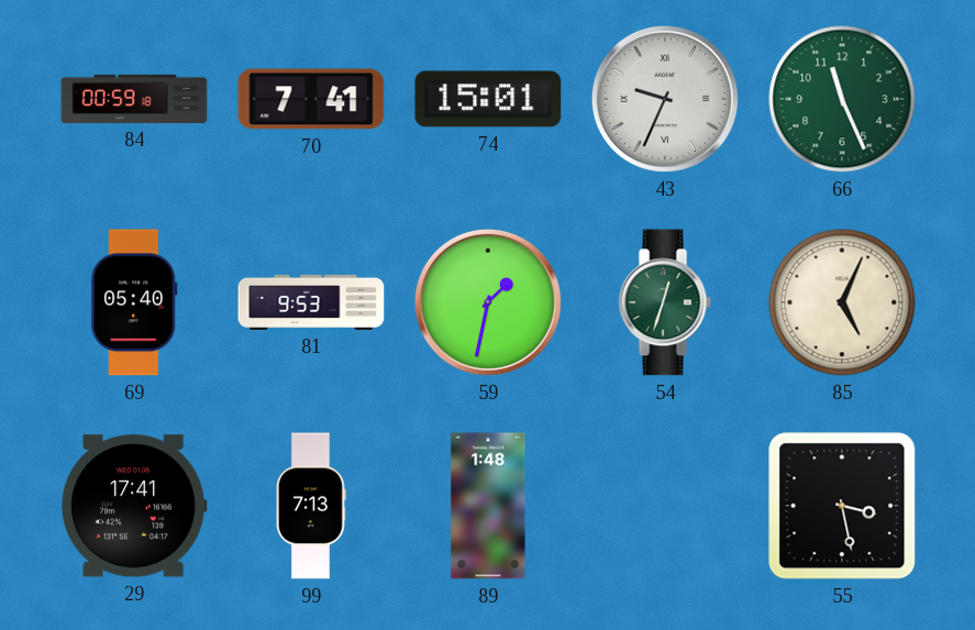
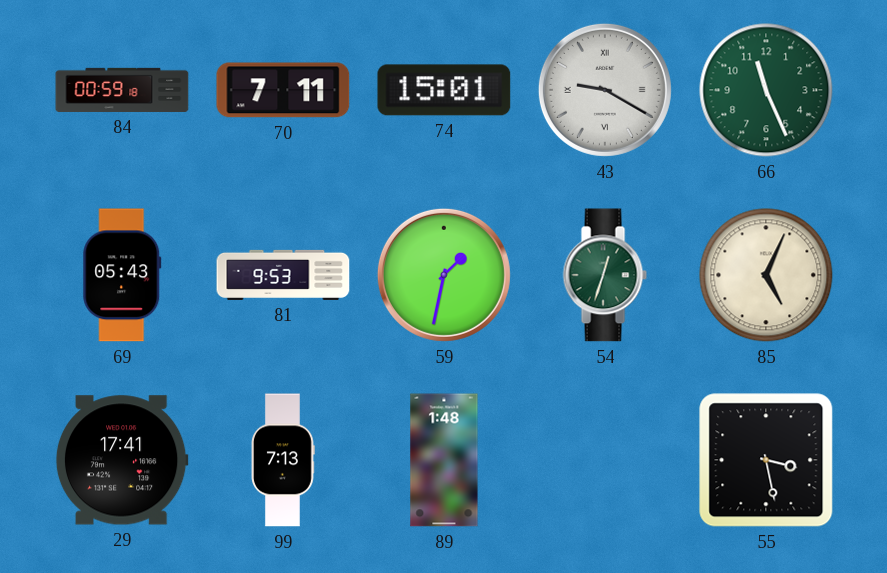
70: 7:41 -> 7:11
43: 9:34 -> 9:20
69: 05:40 -> 05:43
